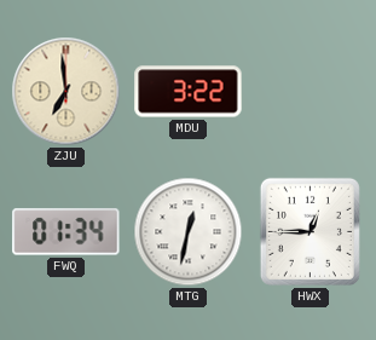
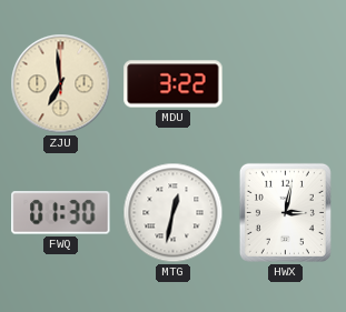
FWQ: 01:34 -> 01:30
HWX: 12:45 -> 3:02
